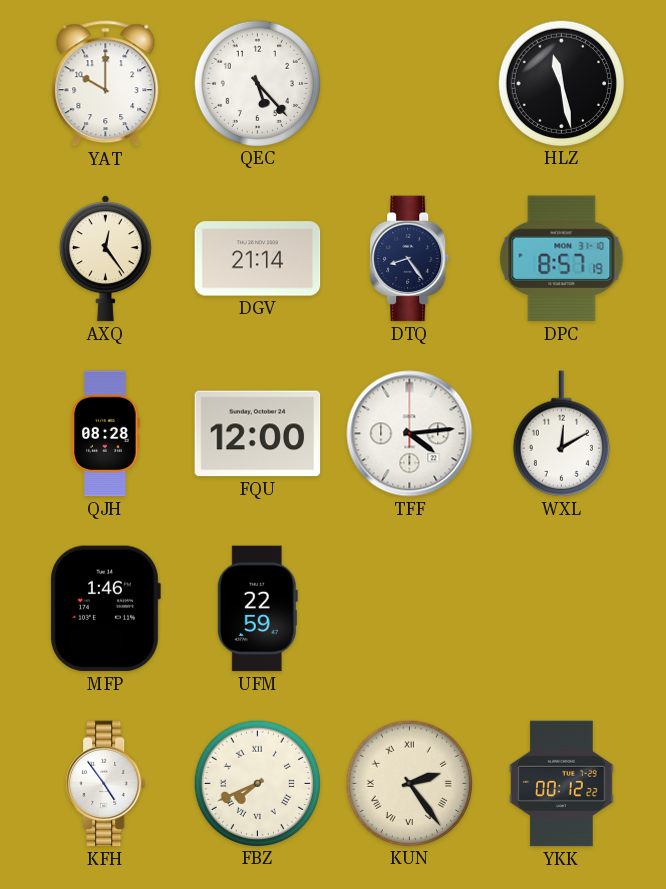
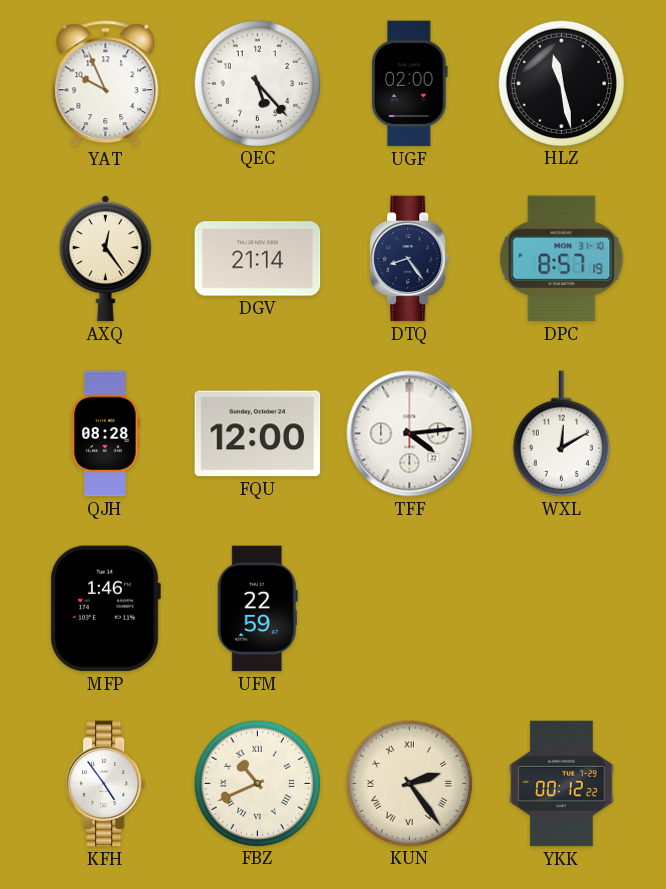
YAT: 10:00 -> 9:56
UGF: none -> 02:00
FBZ: 7:41 -> 10:41
